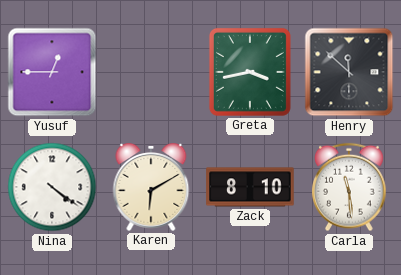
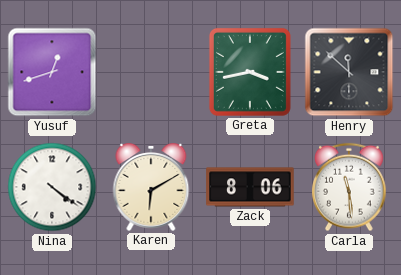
Yusuf: 12:45 -> 12:42
Zack: 8:10 -> 8:06
